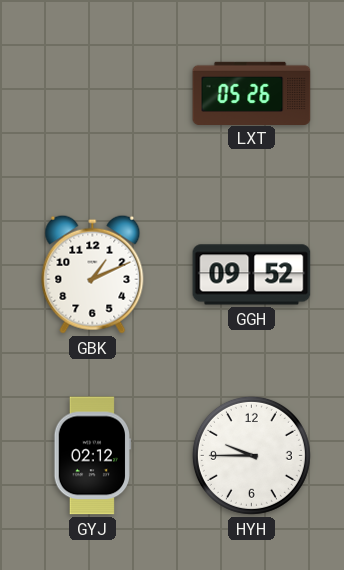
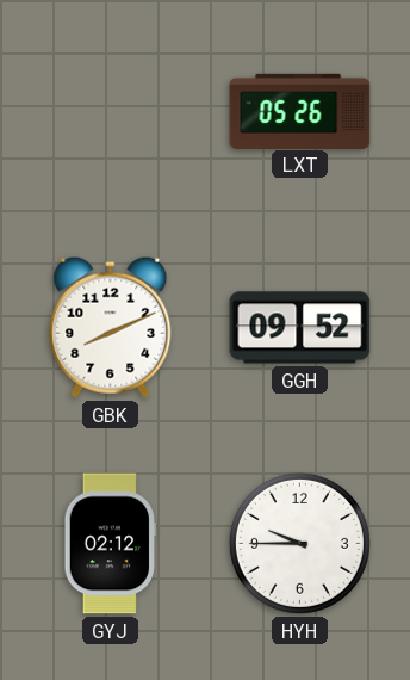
GBK: 1:11 -> 8:11
